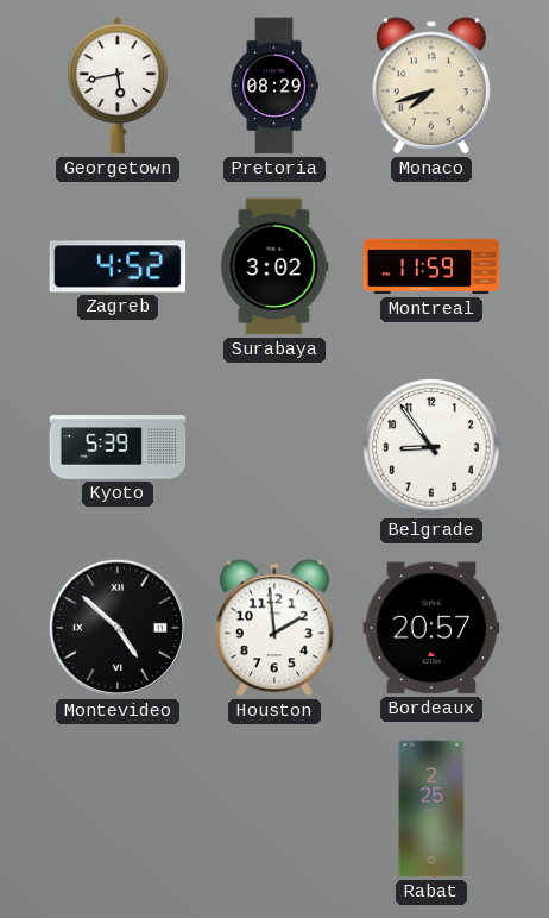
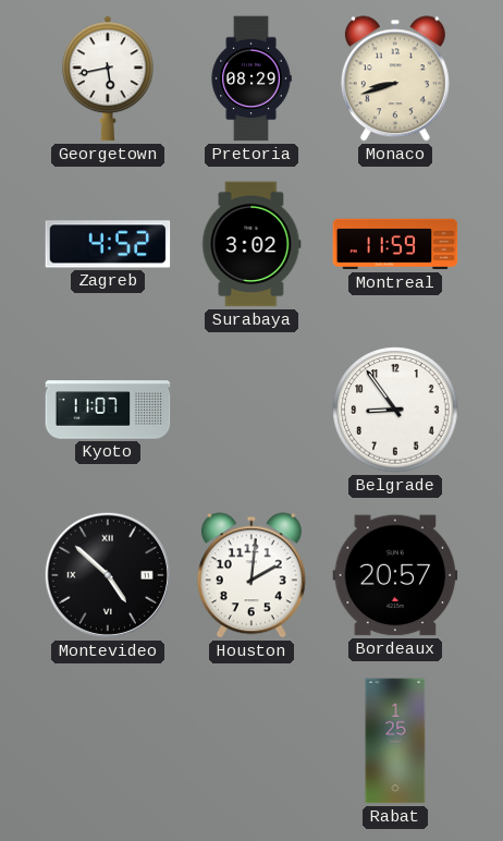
Monaco: 7:42 -> 8:42
Kyoto: 5:39 -> 11:07
Houston: 1:59 -> 2:01
Rabat: 2:25 -> 1:25
